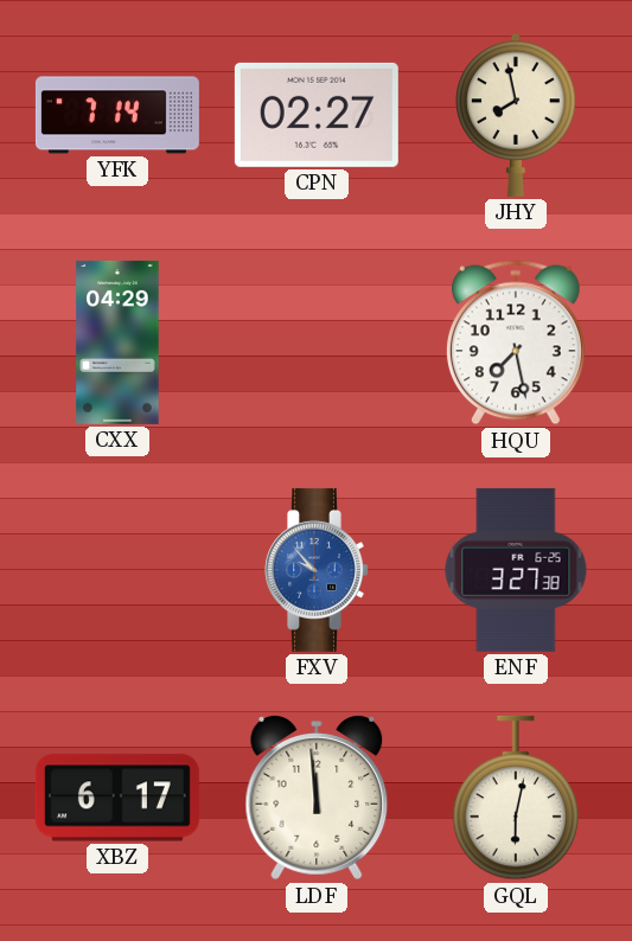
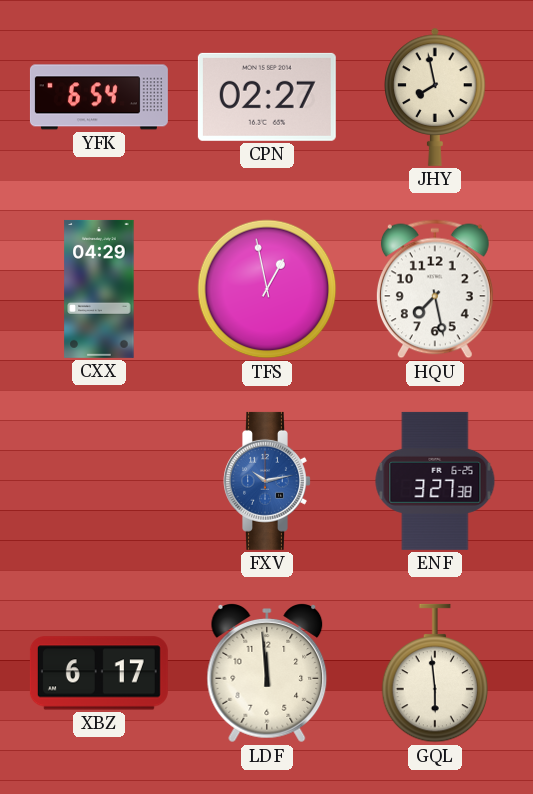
YFK: 7:14 -> 6:54
TFS: none -> 12:58
FXV: 9:53 -> 10:13
GQL: 6:02 -> 5:59
